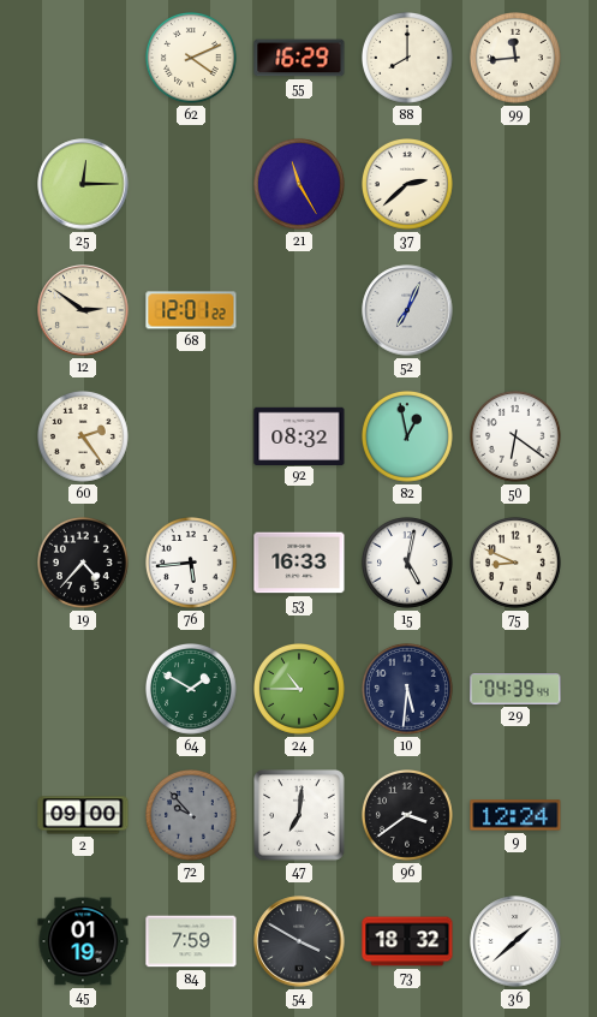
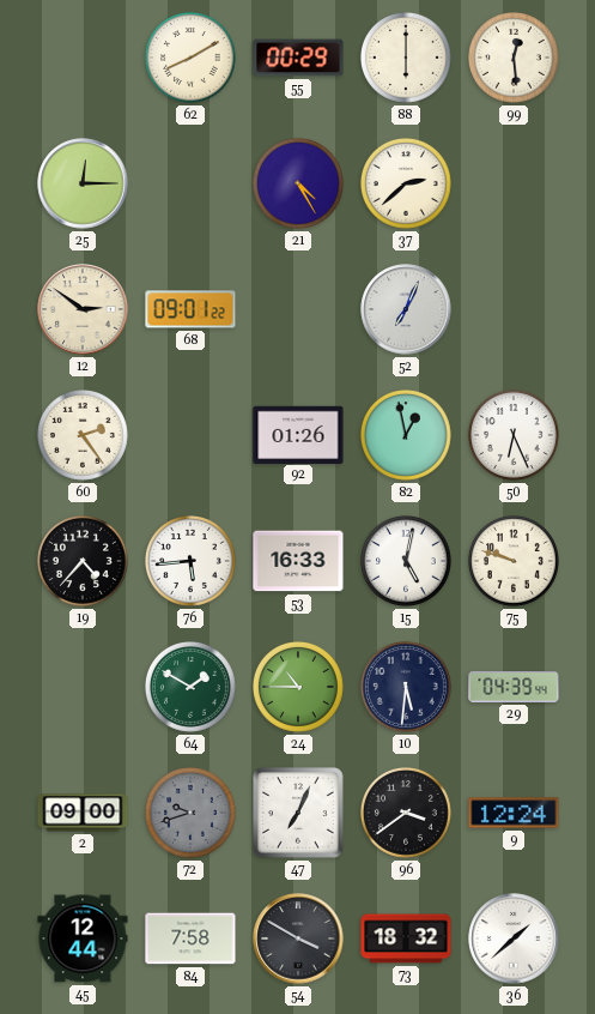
62: 4:11 -> 8:10
55: 16:29 -> 00:29
88: 8:00 -> 6:00
99: 11:44 -> 12:29
21: 11:25 -> 4:25
68: 12:01 -> 09:01
92: 08:32 -> 01:26
50: 6:21 -> 6:26
75: 8:49 -> 9:48
72: 9:53 -> 9:42
47: 7:01 -> 7:04
45: 01:19 -> 12:44
84: 7:59 -> 7:58
